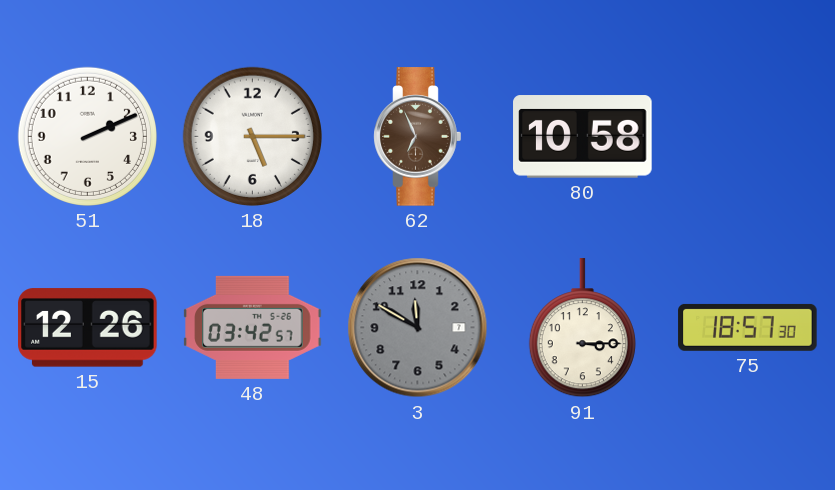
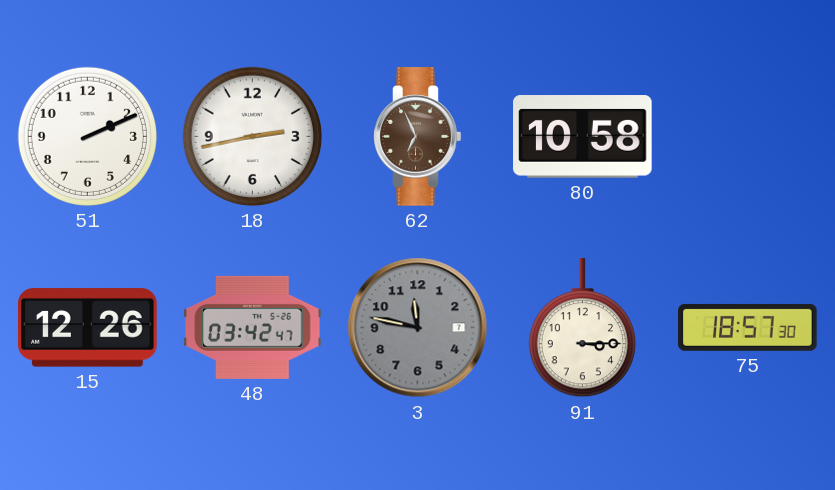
18: 5:15 -> 2:43
48: 03:42:57 -> 03:42:47
3: 11:50 -> 11:47
